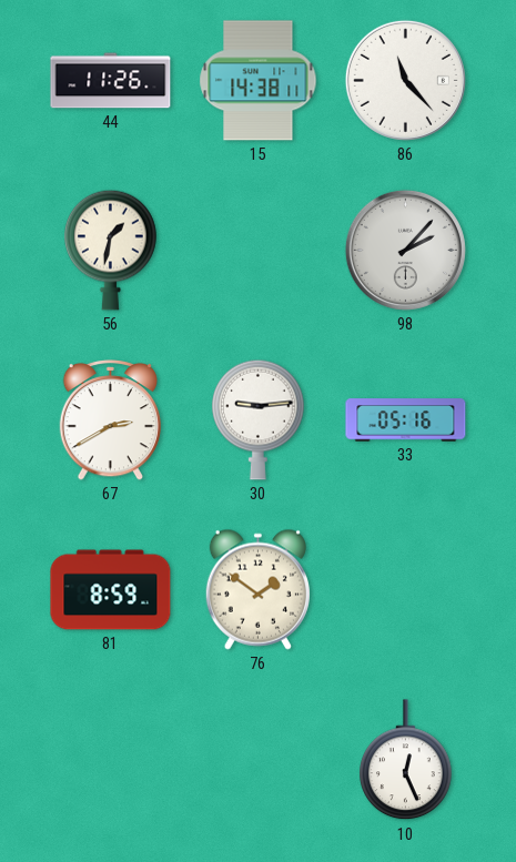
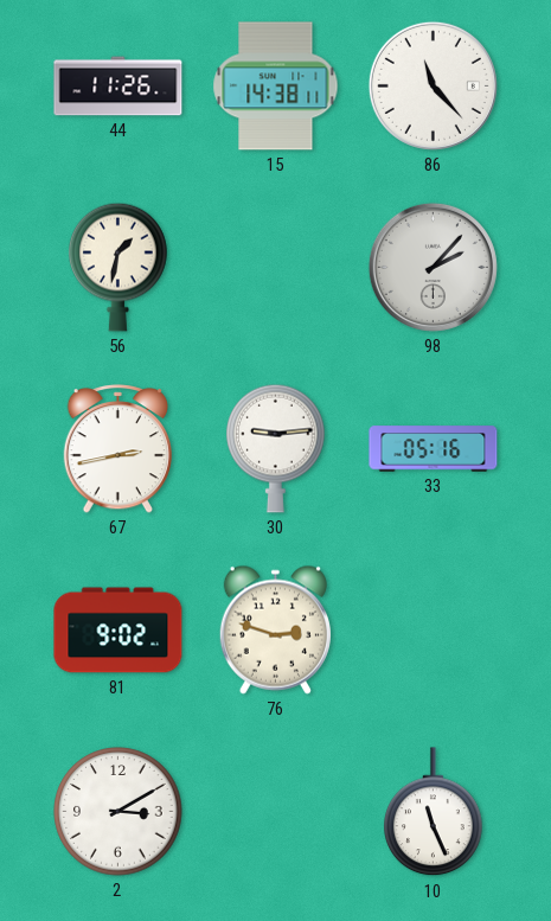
67: 2:40 -> 2:43
81: 8:59 -> 9:02
76: 1:51 -> 2:48
2: none -> 3:10
10: 12:26 -> 11:26
